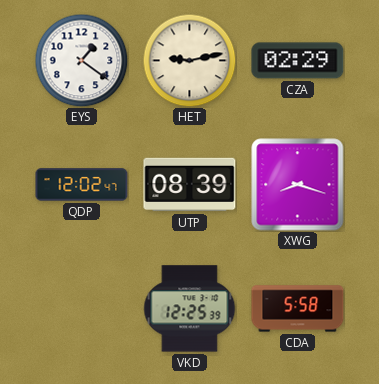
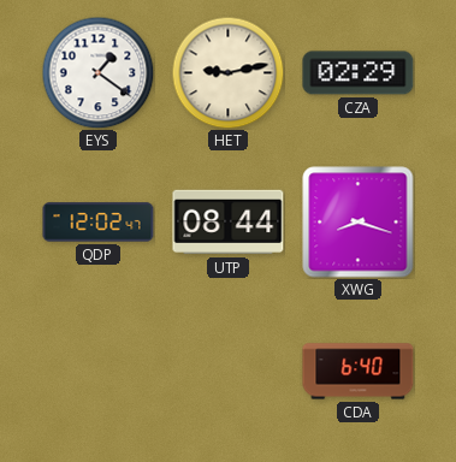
UTP: 08:39 -> 08:44
VKD: 12:25 -> none
CDA: 5:58 -> 6:40
